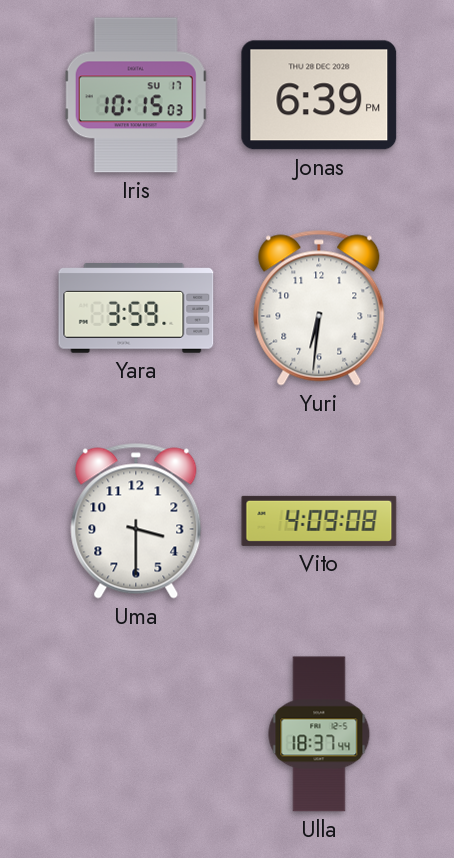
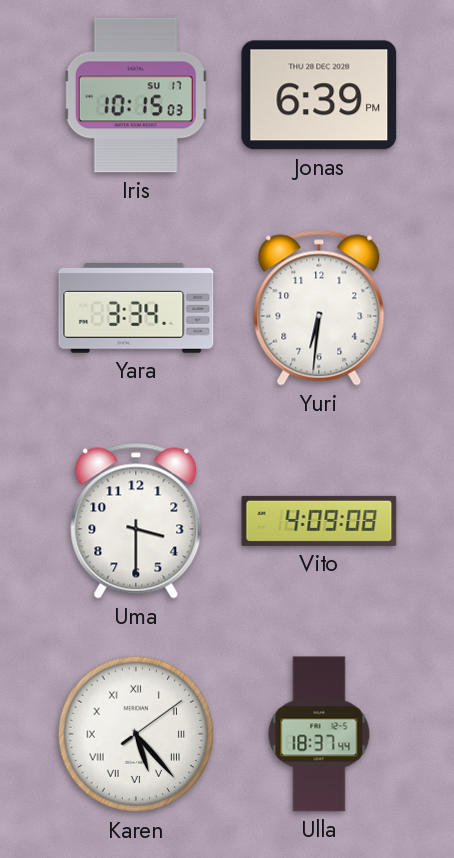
Yara: 3:59 -> 3:34
Karen: none -> 5:23
